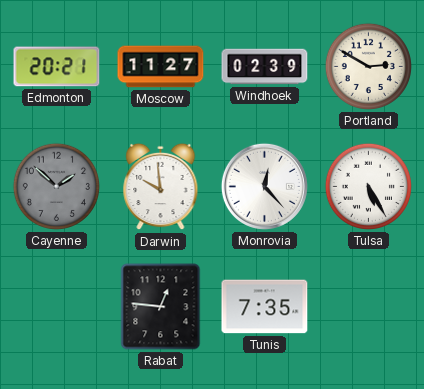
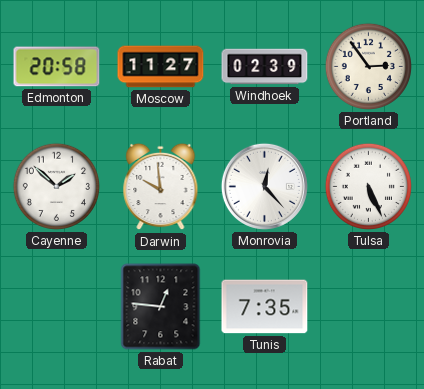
Edmonton: 20:21 -> 20:58
Portland: 2:50 -> 2:54
Cayenne dial: grey -> white
Tulsa: 5:25 -> 5:26
